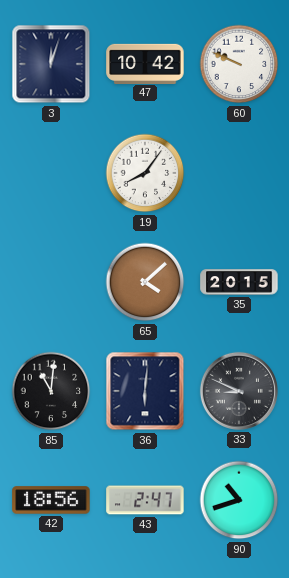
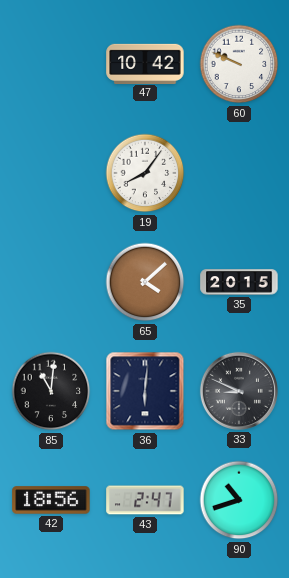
3: 12:03 -> none
